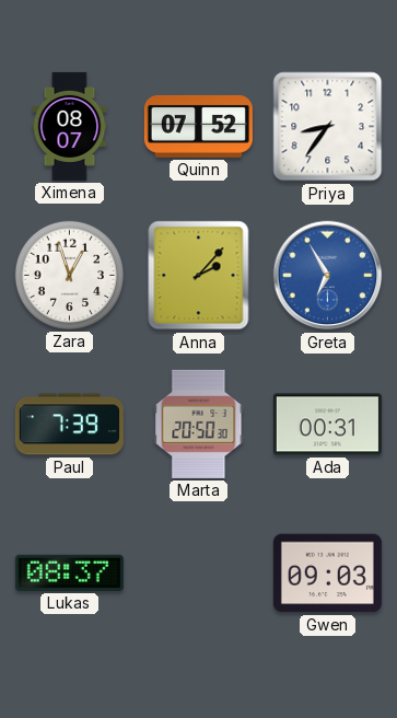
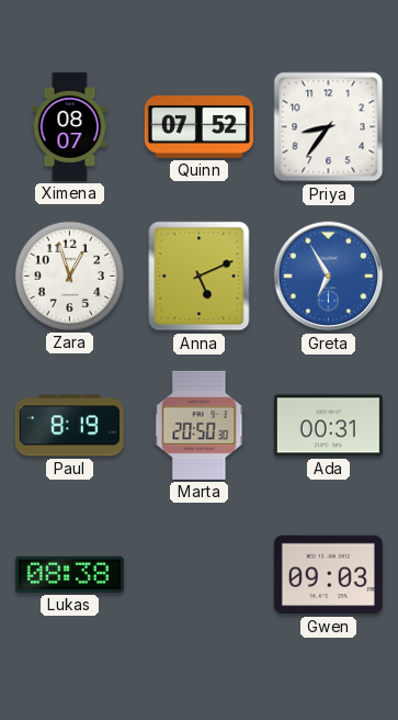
Anna: 2:07 -> 5:11
Paul: 7:39 -> 8:19
Lukas: 08:37 -> 08:38
